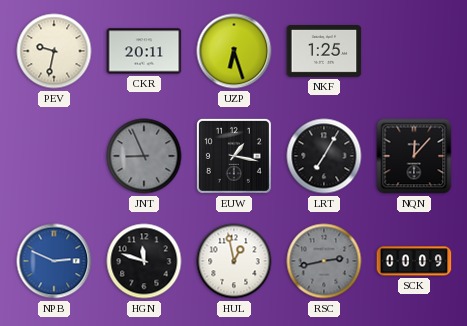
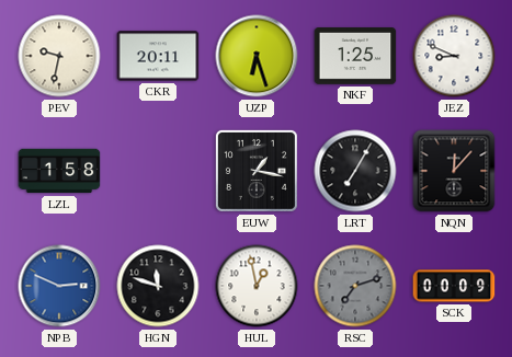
JEZ: none -> 8:49
LZL: none -> 1:58
JNT: 8:56 -> none
RSC: 2:43 -> 7:12
